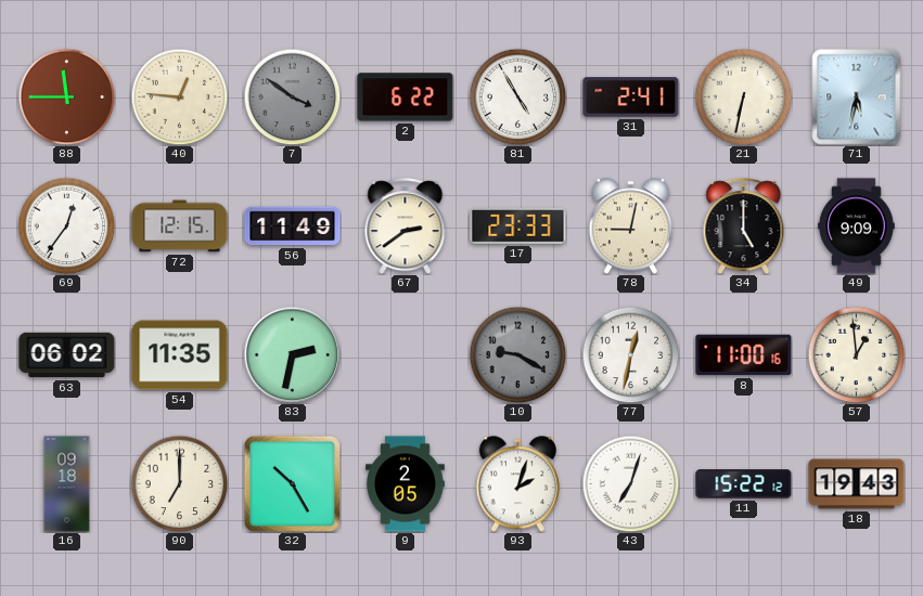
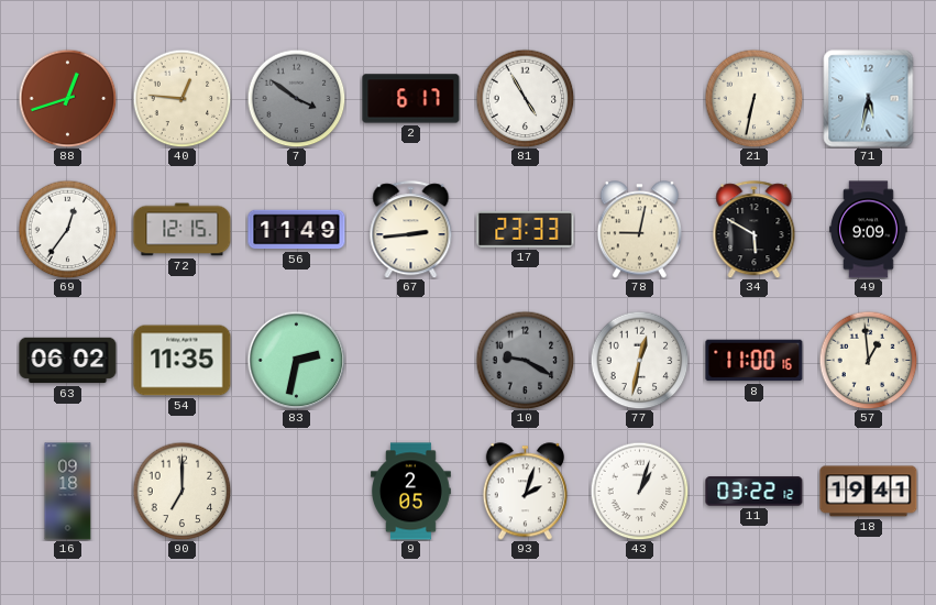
88: 11:45 -> 12:42
2: 6:22 -> 6:17
31: 2:41 -> none
67: 2:39 -> 2:44
34: 5:00 -> 5:50
32: 10:25 -> none
43: 7:03 -> 1:03
11: 15:22 -> 03:22
18: 19:43 -> 19:41
